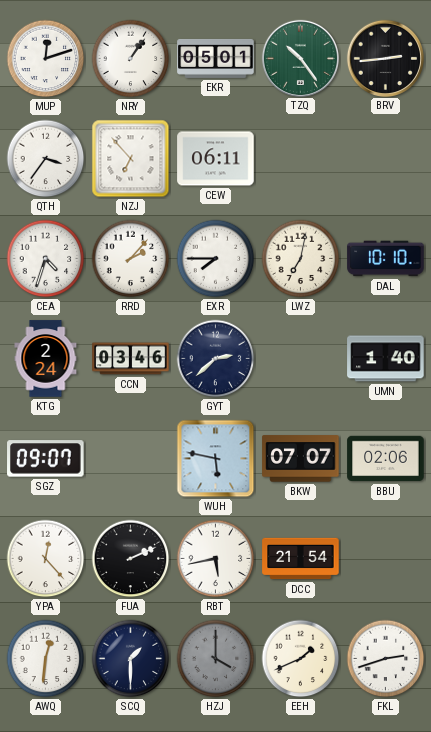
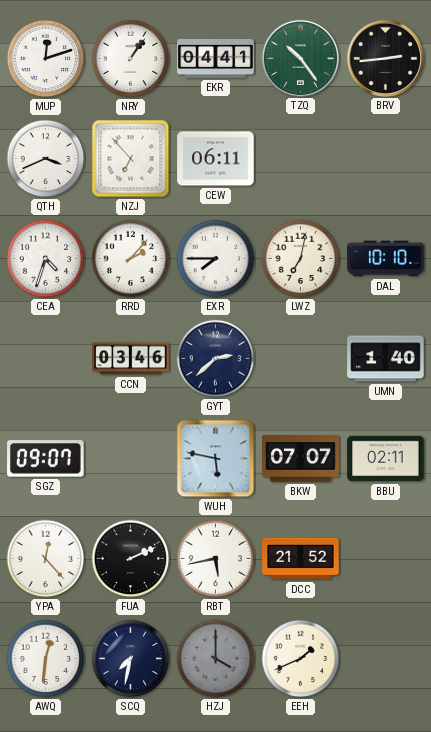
EKR: 05:01 -> 04:41
QTH: 3:36 -> 3:41
KTG: 2:24 -> none
BBU: 02:06 -> 02:11
DCC: 21:54 -> 21:52
SCQ: 1:30 -> 7:32
FKL: 2:42 -> none
